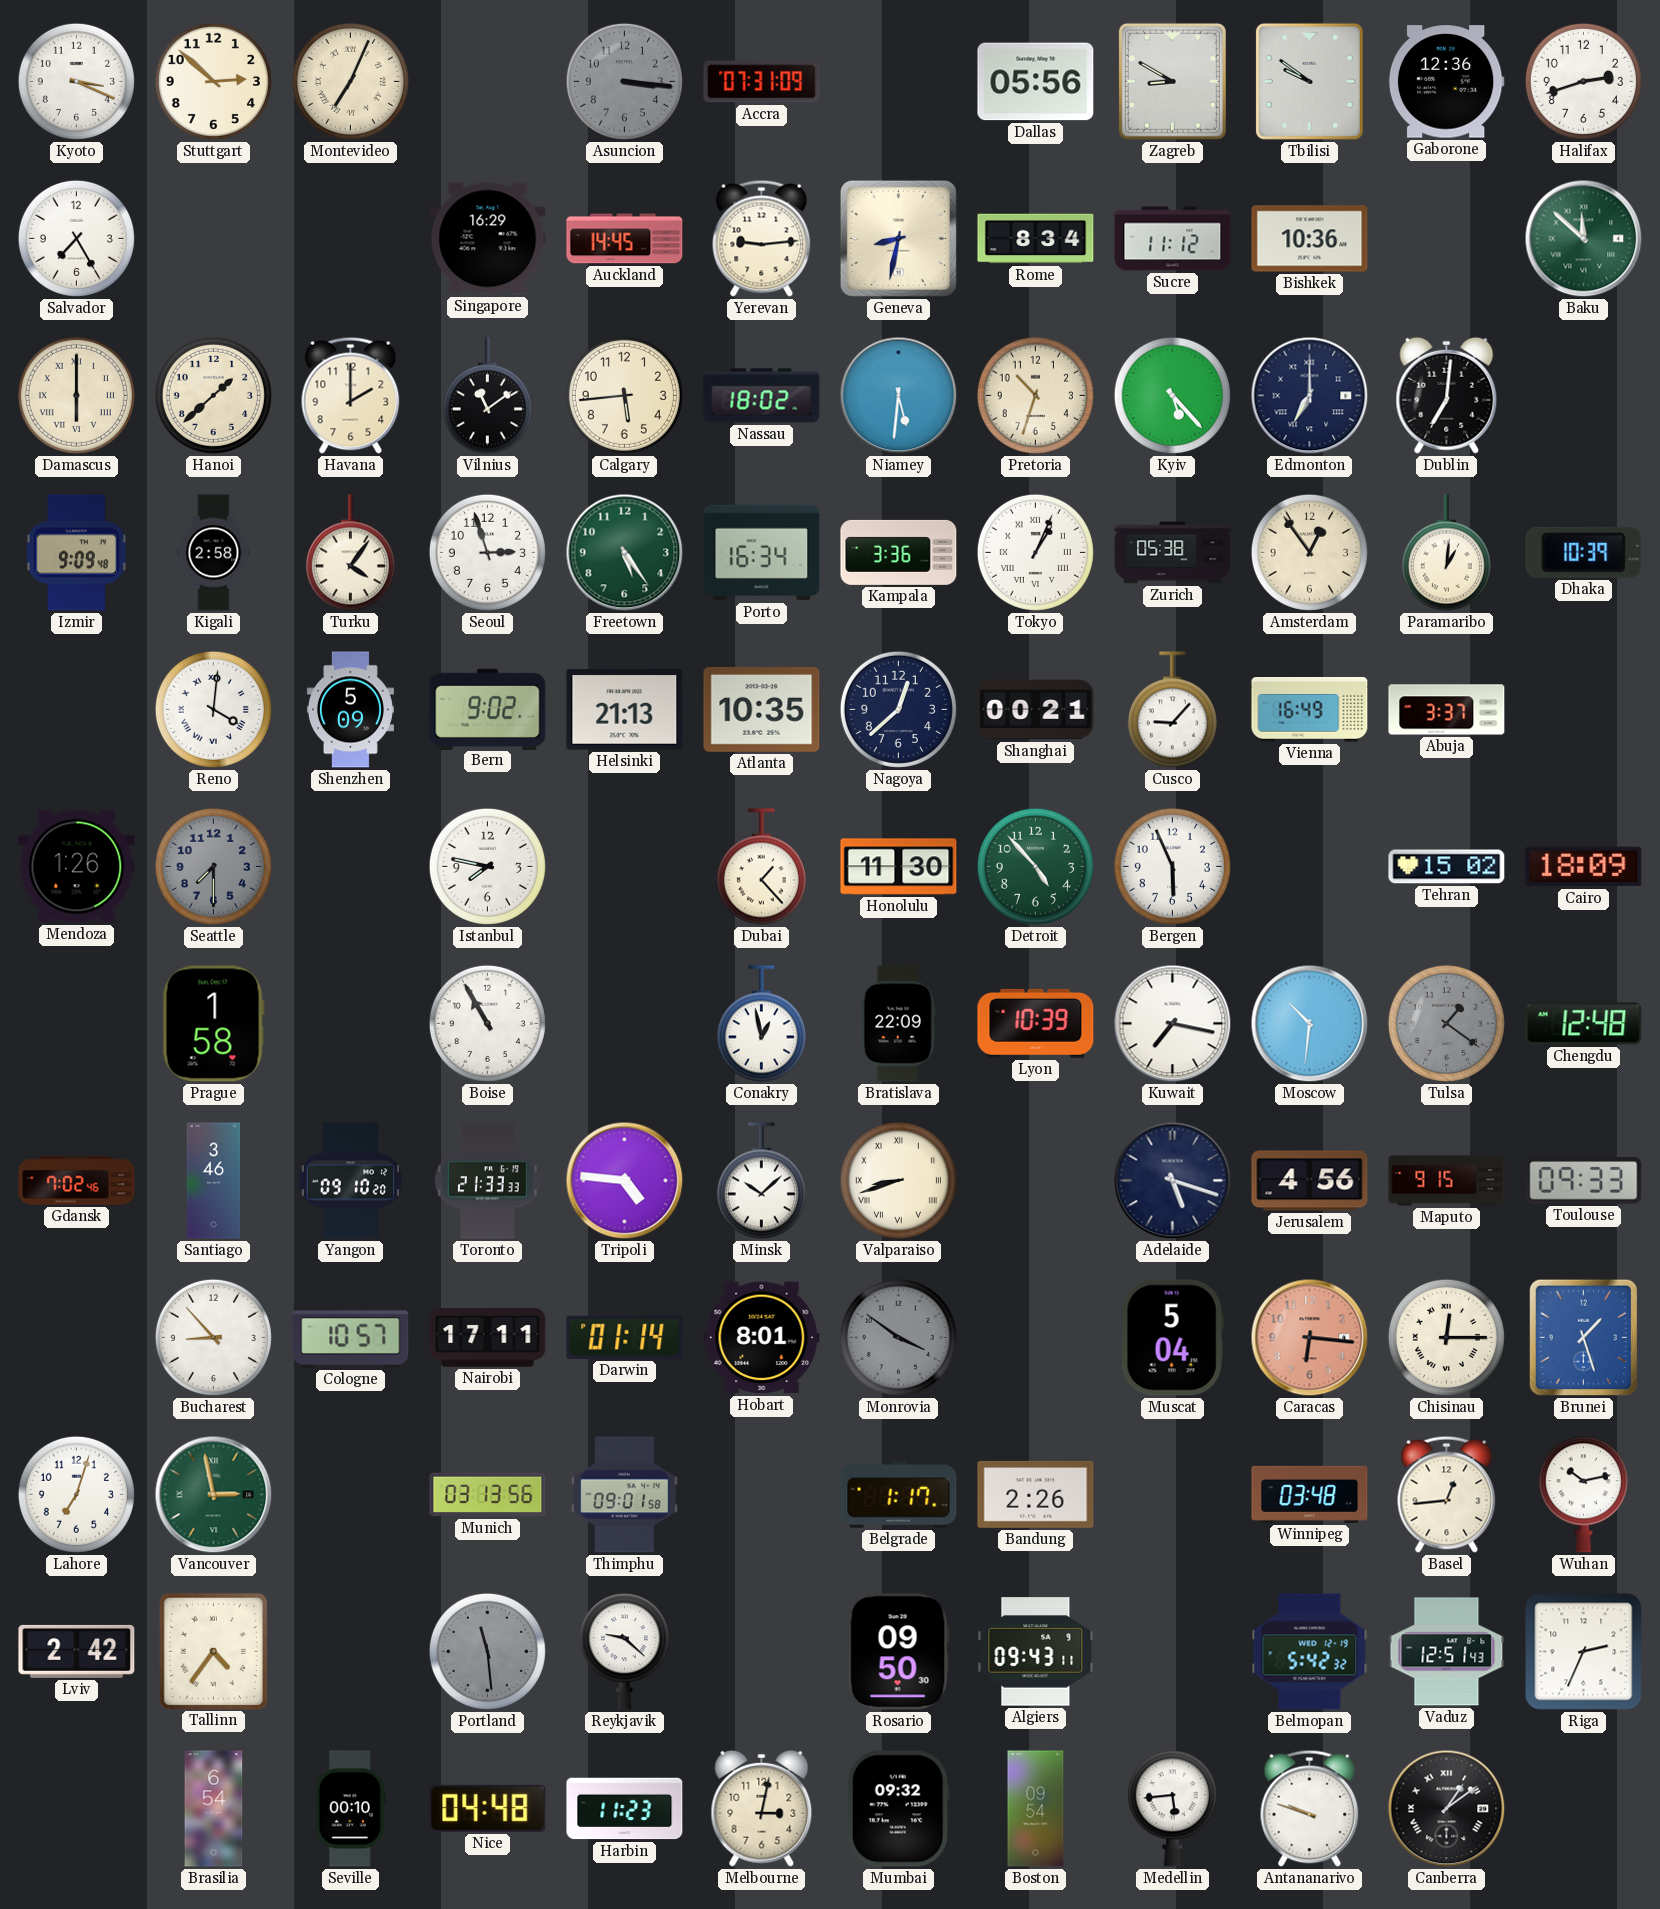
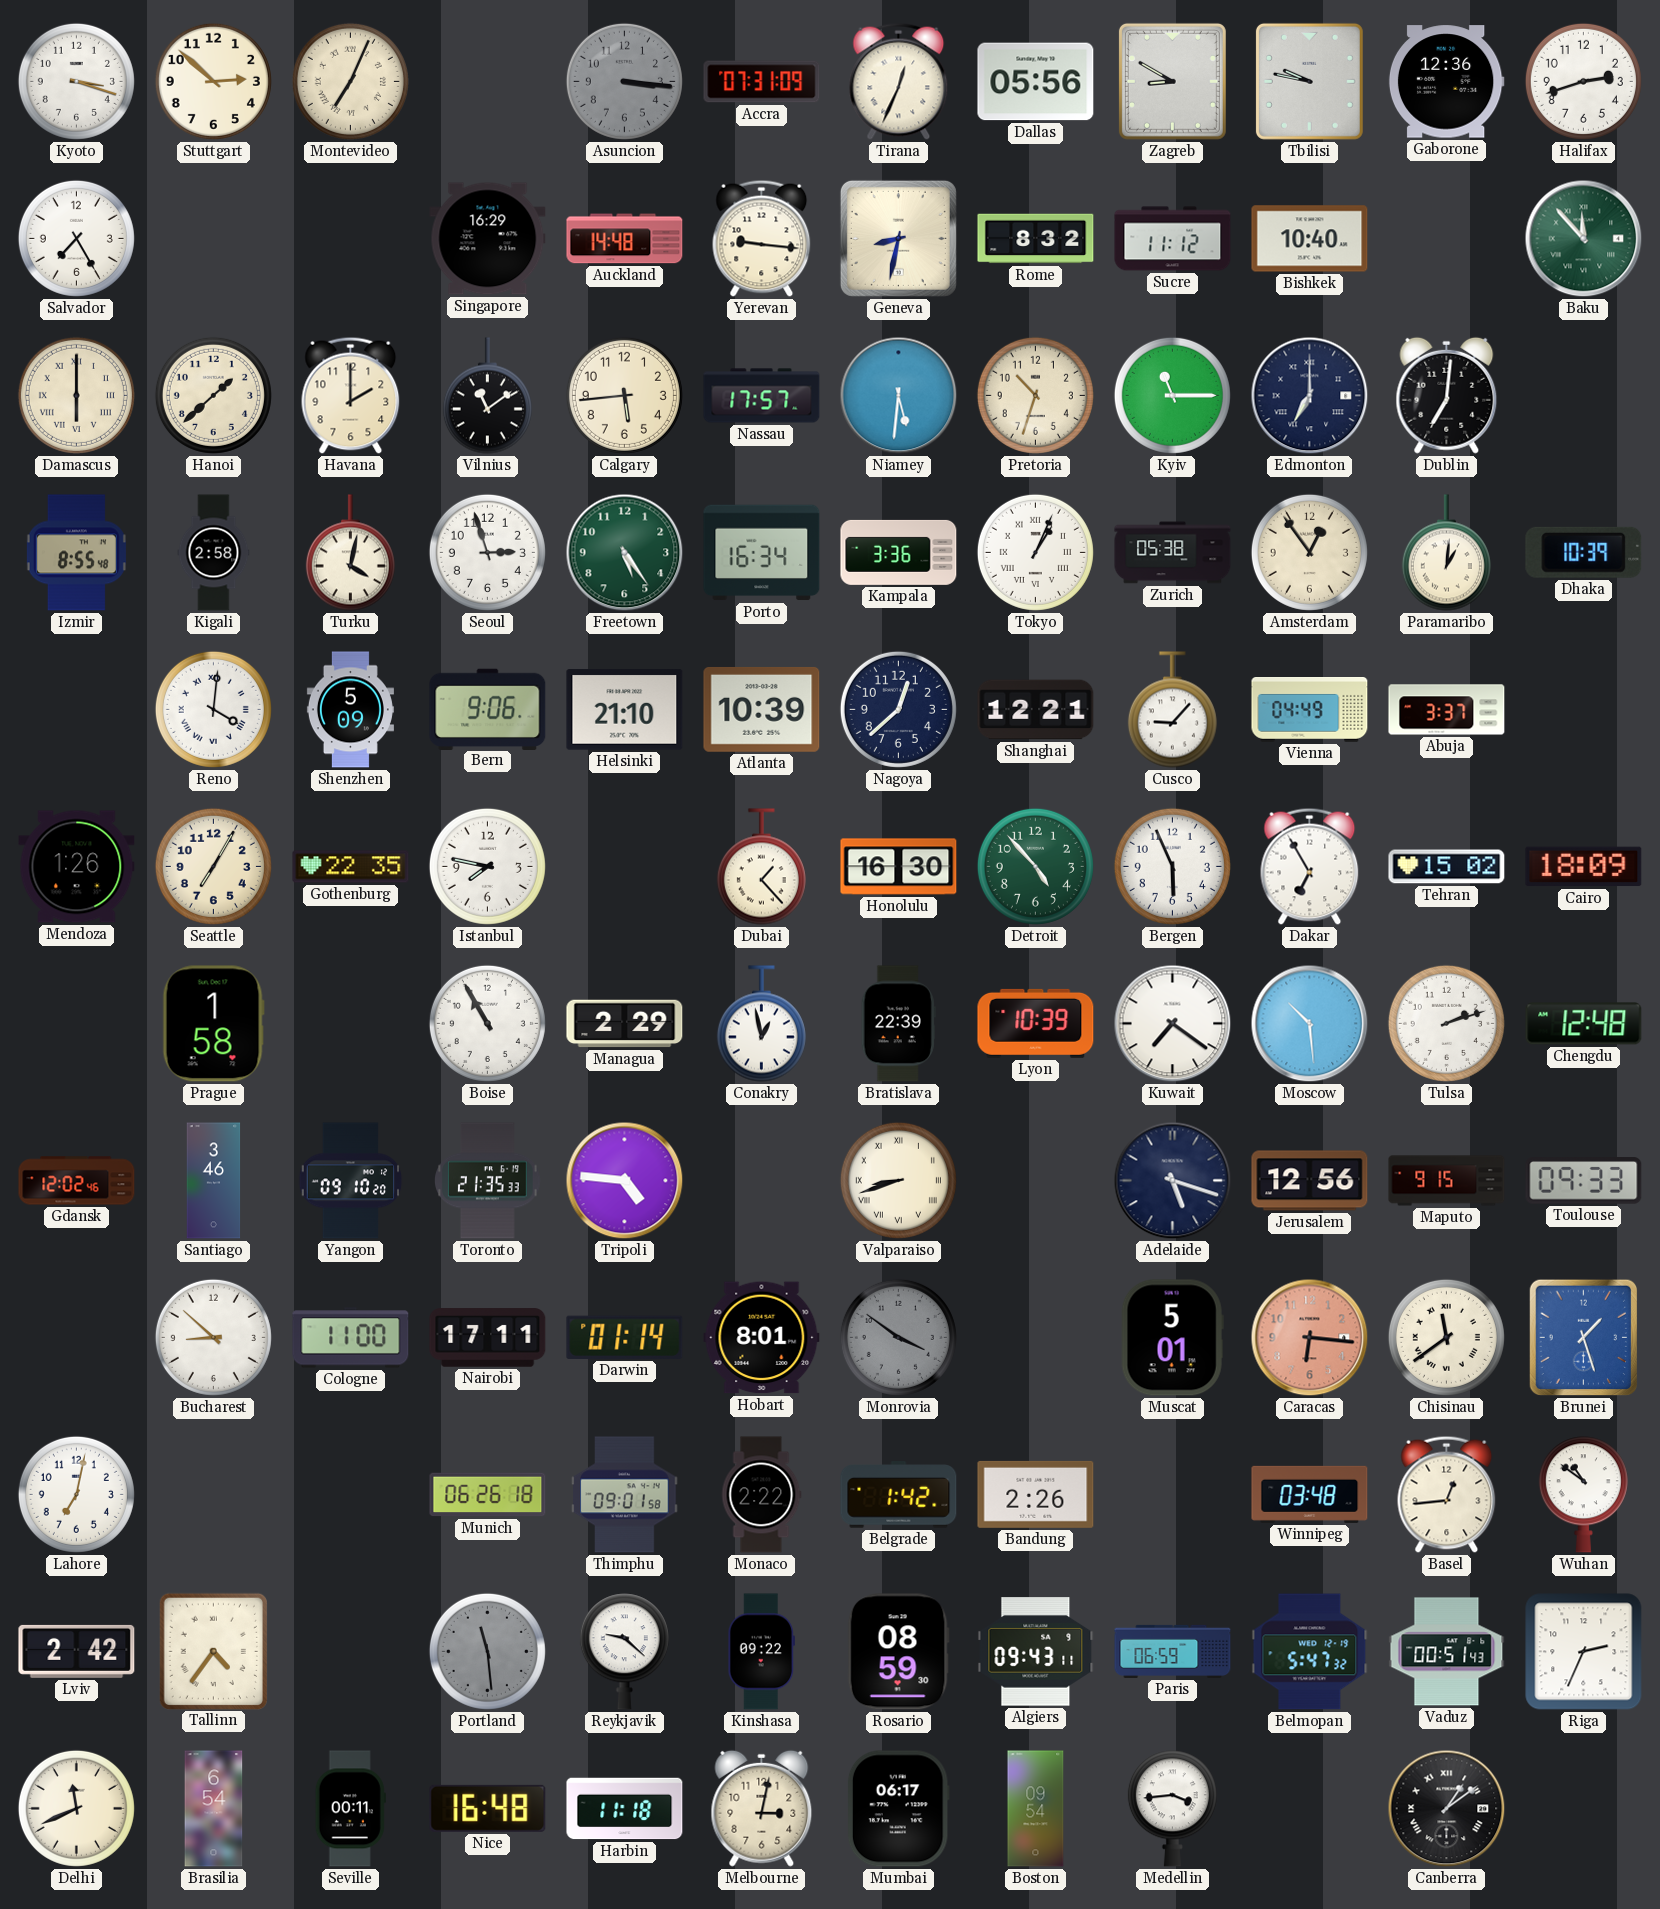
Kyoto: 3:19 -> 3:18
Tirana: none -> 12:34
Tbilisi: 9:51 -> 9:47
Auckland: 14:45 -> 14:48
Yerevan: 9:14 -> 9:16
Rome: 8:34 -> 8:32
Bishkek: 10:36 -> 10:40
Baku: 11:52 -> 11:53
Nassau: 18:02 -> 17:57
Kyiv: 5:23 -> 11:15
Izmir: 9:09 -> 8:55
Turku: 4:06 -> 4:02
Bern: 9:02 -> 9:06
Helsinki: 21:13 -> 21:10
Atlanta: 10:35 -> 10:39
Shanghai: 00:21 -> 12:21
Vienna: 16:49 -> 04:49
Seattle: 7:30 -> 7:05
Seattle dial: grey -> cream
Gothenburg: none -> 22:35
Honolulu: 11:30 -> 16:30
Dakar: none -> 6:55
Managua: none -> 2:29
Bratislava: 22:09 -> 22:39
Kuwait: 7:17 -> 7:21
Moscow: 10:31 -> 10:29
Tulsa: 1:21 -> 2:12
Tulsa dial: grey -> white
Gdansk: 7:02 -> 12:02
Toronto: 21:33 -> 21:35
Minsk: 10:08 -> none
Jerusalem: 4:56 -> 12:56
Bucharest: 8:53 -> 8:52
Cologne: 10:57 -> 11:00
Muscat: 5:04 -> 5:01
Chisinau: 12:15 -> 11:39
Lahore: 7:03 -> 7:02
Vancouver: 2:58 -> none
Munich: 03:13 -> 06:26
Monaco: none -> 2:22
Belgrade: 1:17 -> 1:42
Wuhan: 10:13 -> 10:51
Kinshasa: none -> 09:22
Rosario: 09:50 -> 08:59
Paris: none -> 06:59
Belmopan: 5:42 -> 5:47
Vaduz: 12:51 -> 00:51
Delhi: none -> 11:41
Seville: 00:10 -> 00:11
Nice: 04:48 -> 16:48
Harbin: 11:23 -> 11:18
Mumbai: 09:32 -> 06:17
Medellin: 5:44 -> 3:44
Antananarivo: 9:48 -> none
